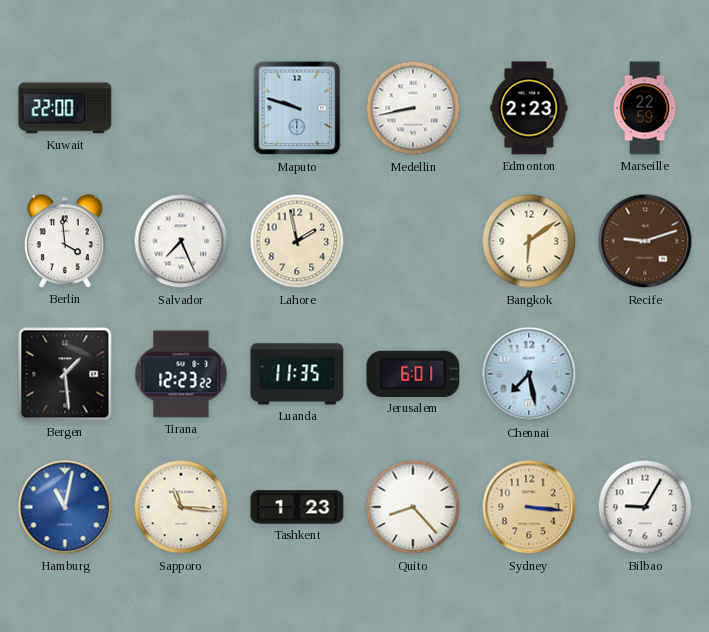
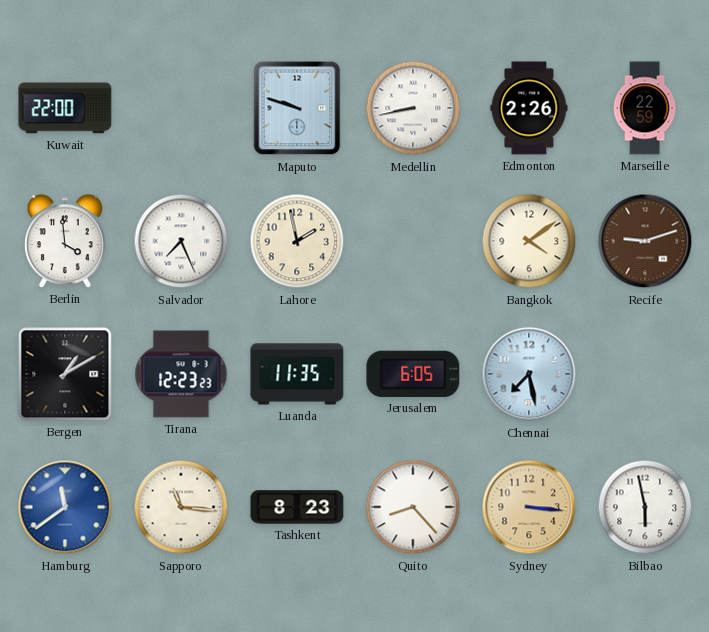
Edmonton: 2:23 -> 2:26
Bangkok: 6:09 -> 4:09
Bergen: 1:29 -> 1:10
Tirana: 12:23:22 -> 12:23:23
Jerusalem: 6:01 -> 6:05
Hamburg: 11:02 -> 11:39
Tashkent: 1:23 -> 8:23
Bilbao: 9:05 -> 5:58
